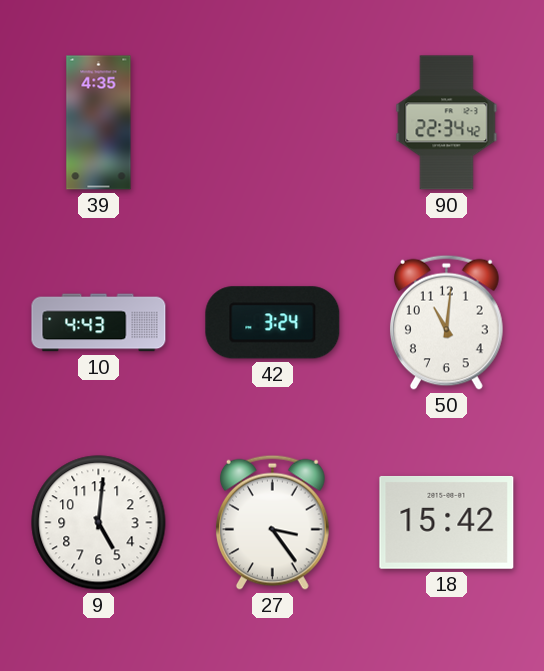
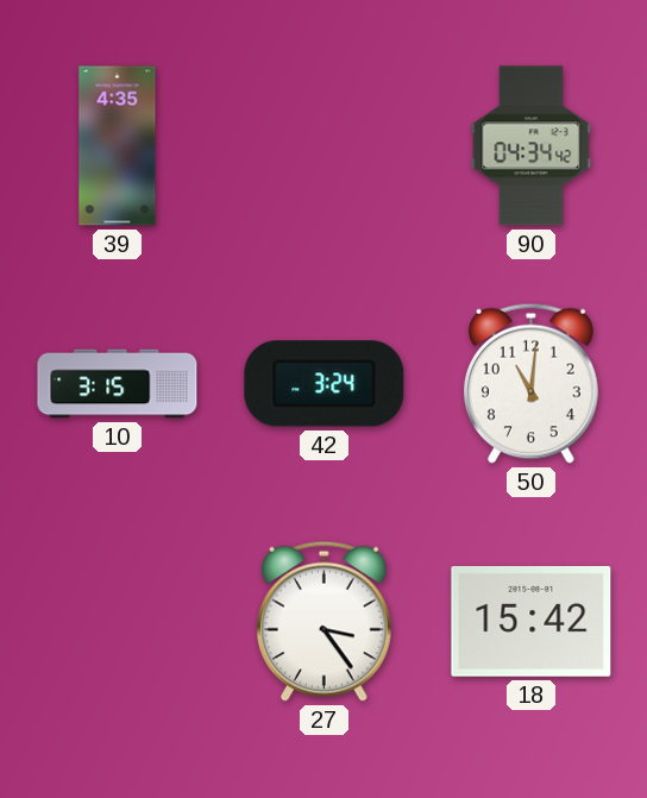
90: 22:34 -> 04:34
10: 4:43 -> 3:15
9: 5:01 -> none
